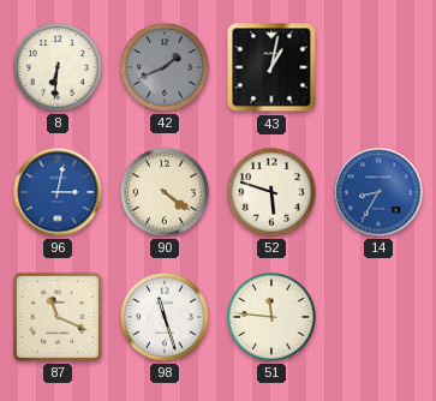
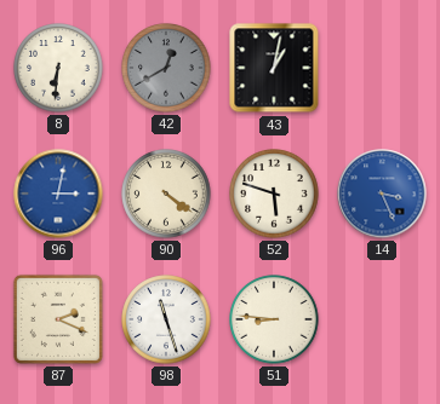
42: 1:41 -> 12:40
14: 8:35 -> 3:26
87: 11:19 -> 2:19
51: 11:46 -> 8:46
